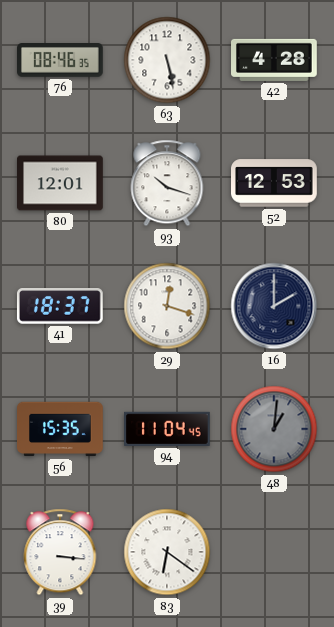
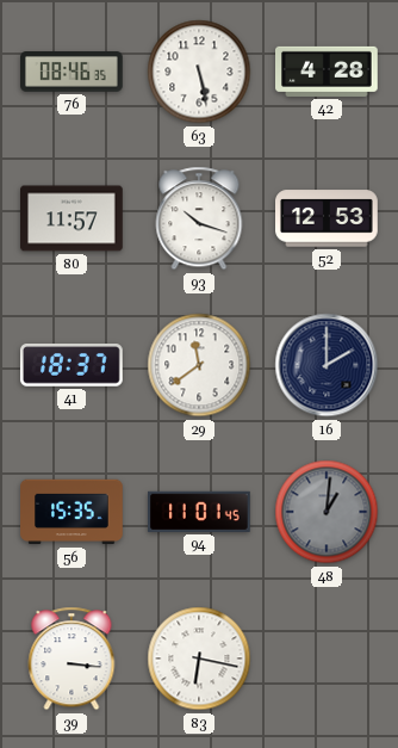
80: 12:01 -> 11:57
29: 12:18 -> 11:39
94: 11:04 -> 11:01
83: 6:21 -> 6:17
